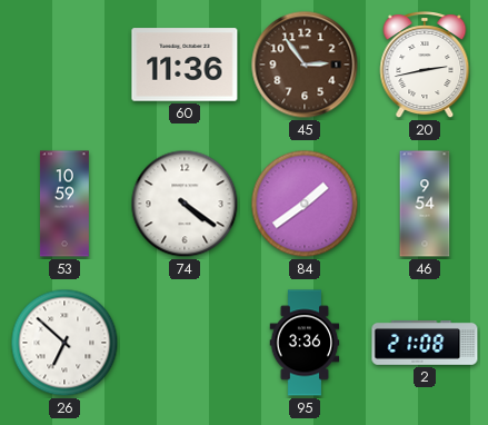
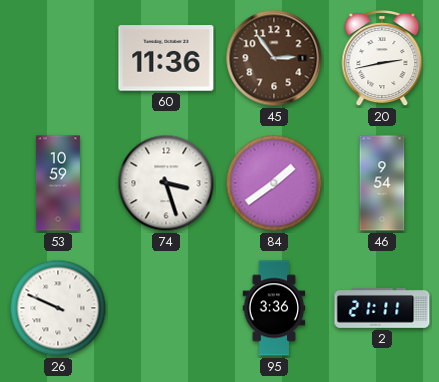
74: 4:21 -> 3:27
26: 6:52 -> 9:49
2: 21:08 -> 21:11
